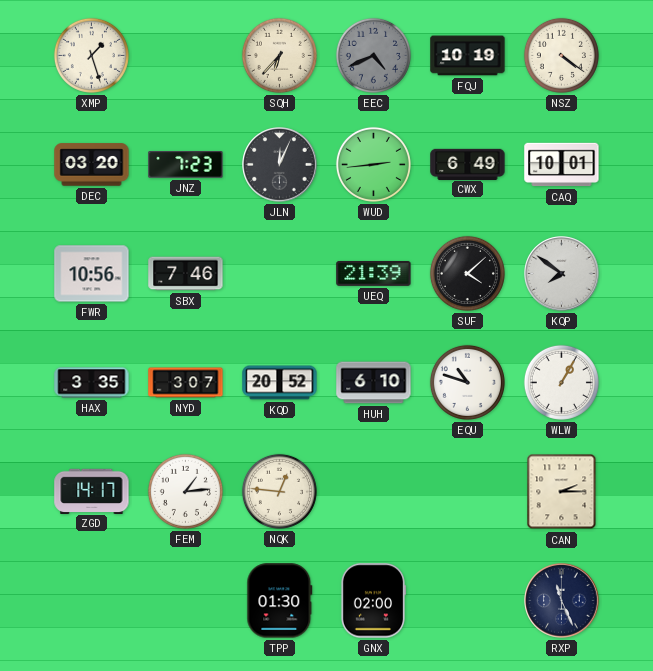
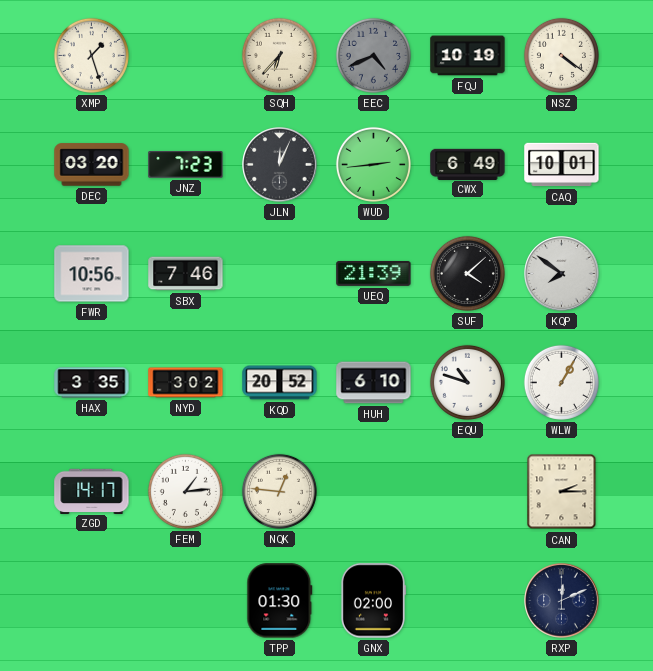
NYD: 3:07 -> 3:02
RXP: 11:26 -> 12:11
